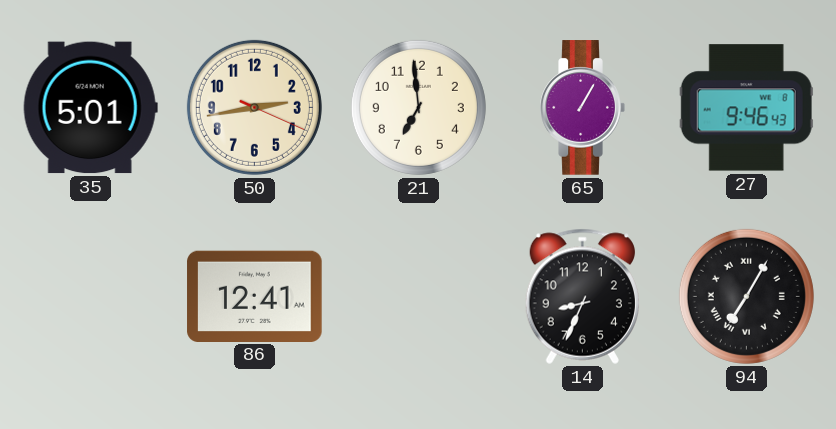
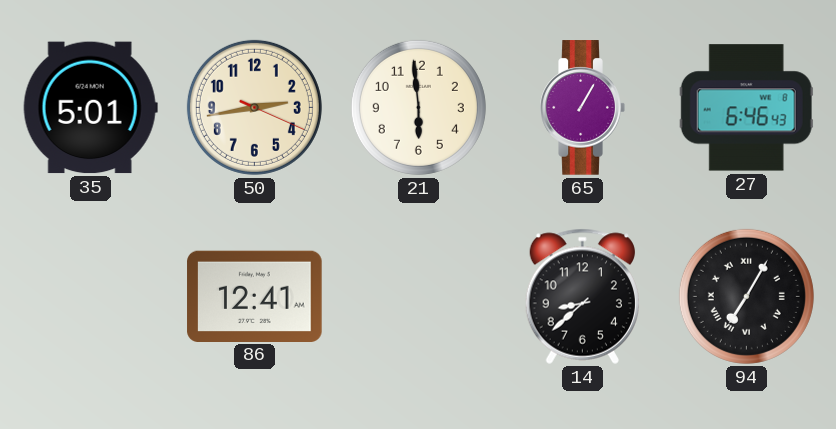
21: 6:59 -> 5:59
27: 9:46 -> 6:46
14: 8:34 -> 8:38
